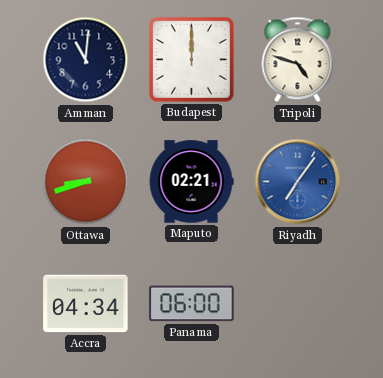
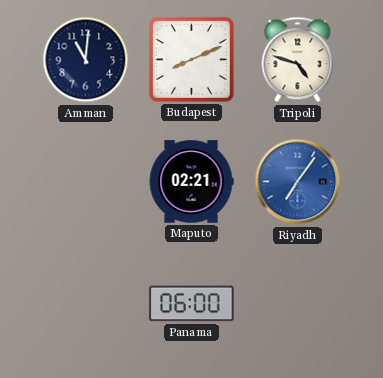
Budapest: 12:00 -> 8:11
Ottawa: 8:42 -> none
Accra: 04:34 -> none
